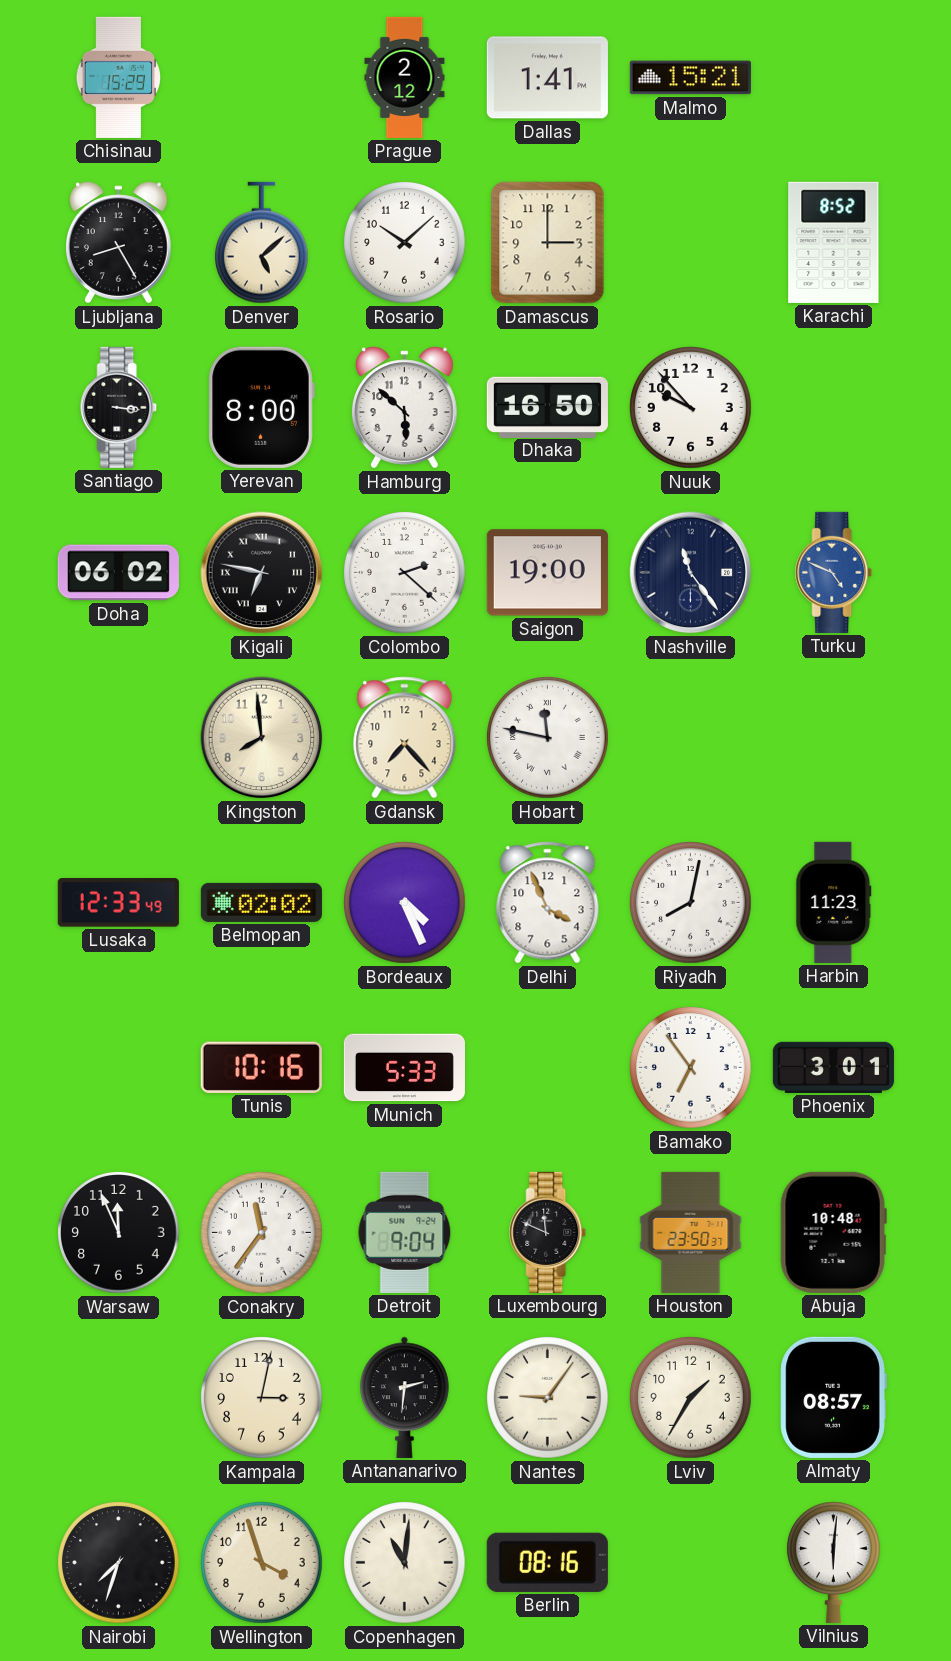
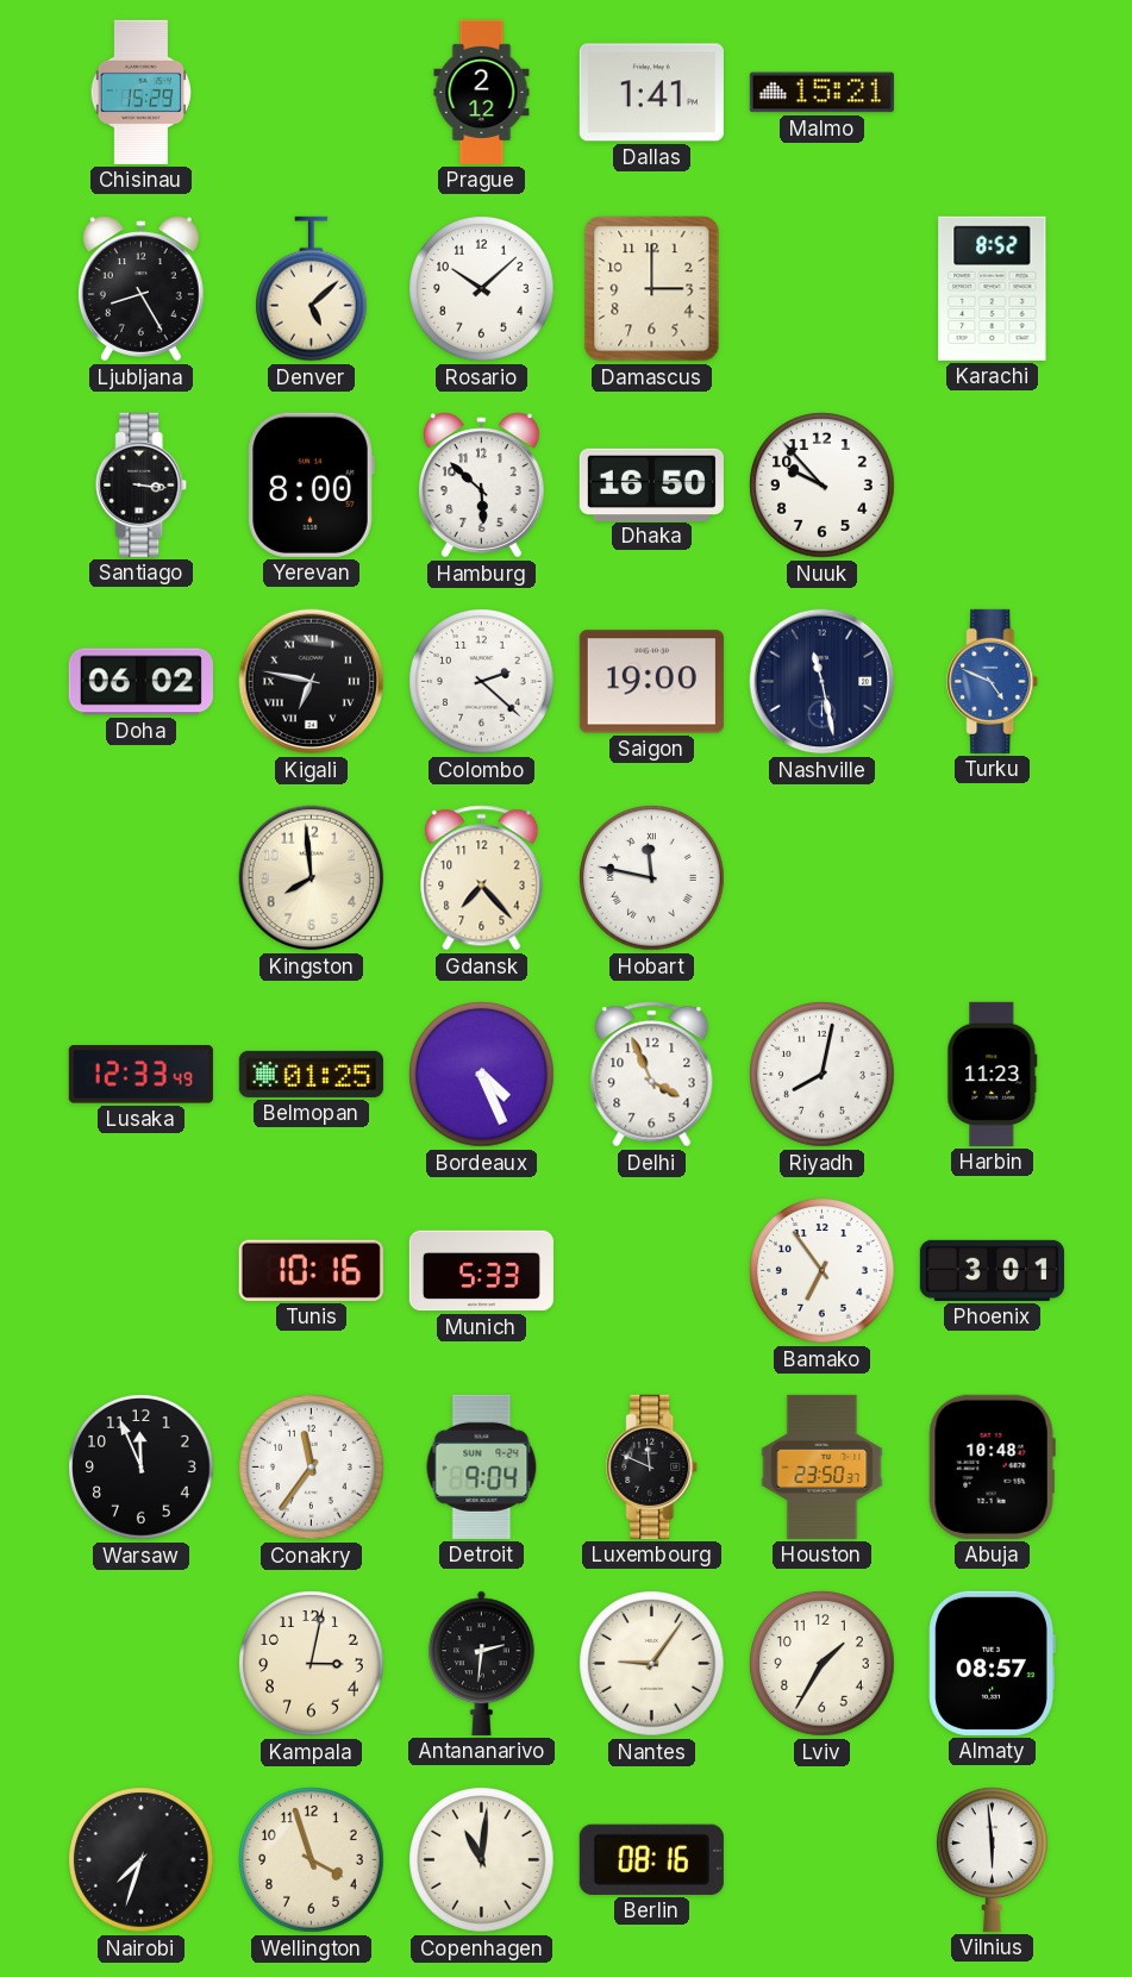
Nashville: 11:24 -> 11:28
Belmopan: 02:02 -> 01:25
Vilnius: 6:01 -> 5:59
